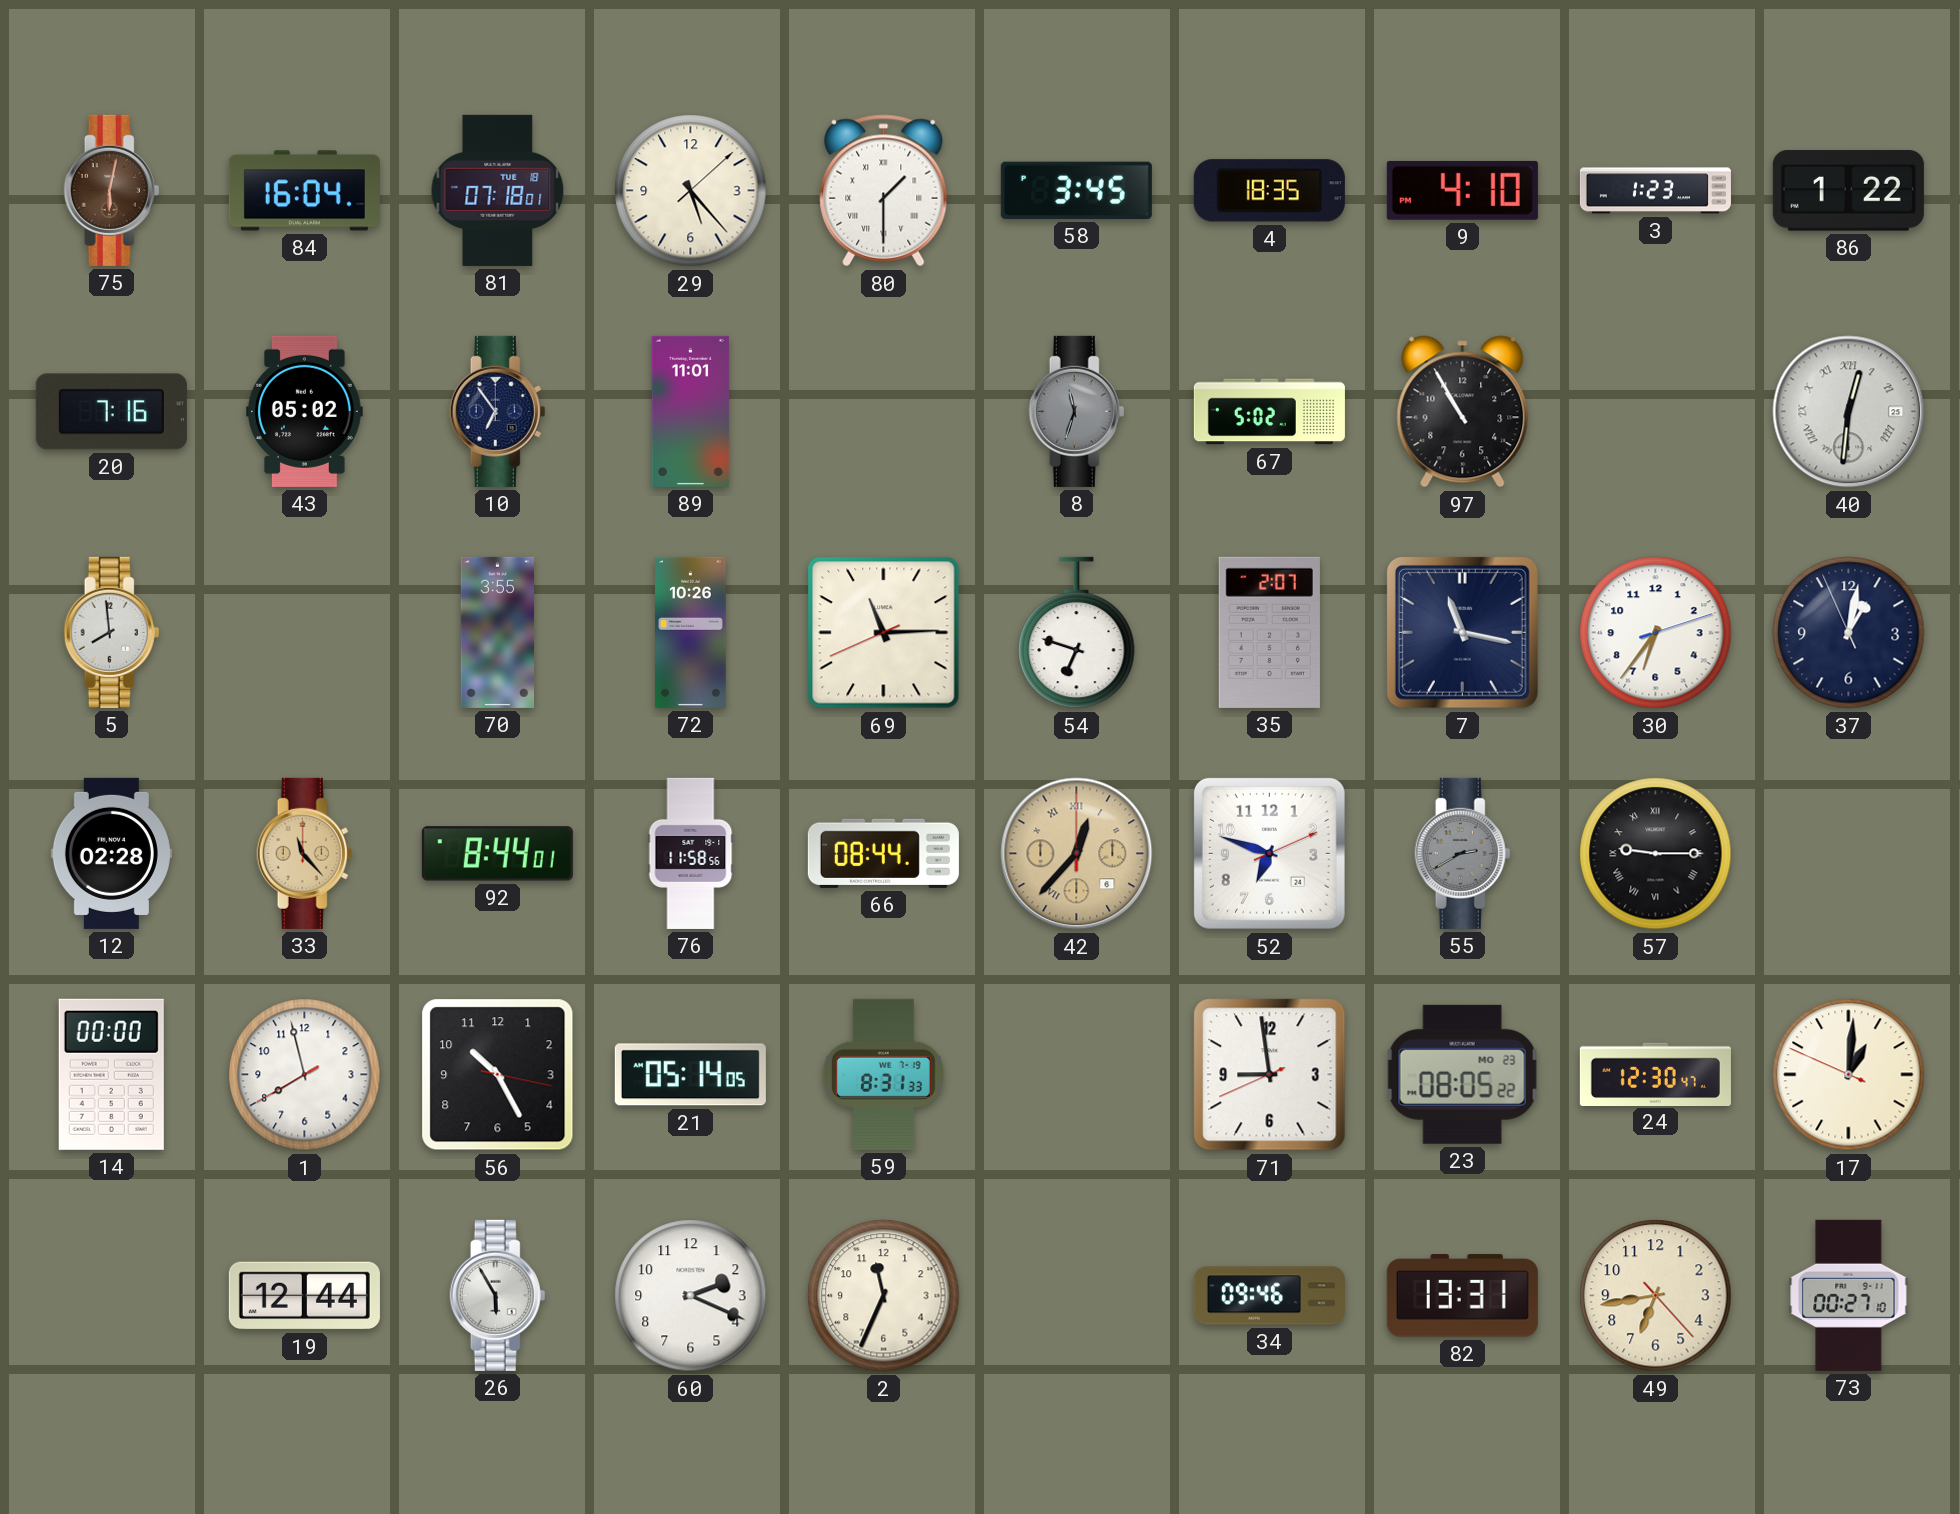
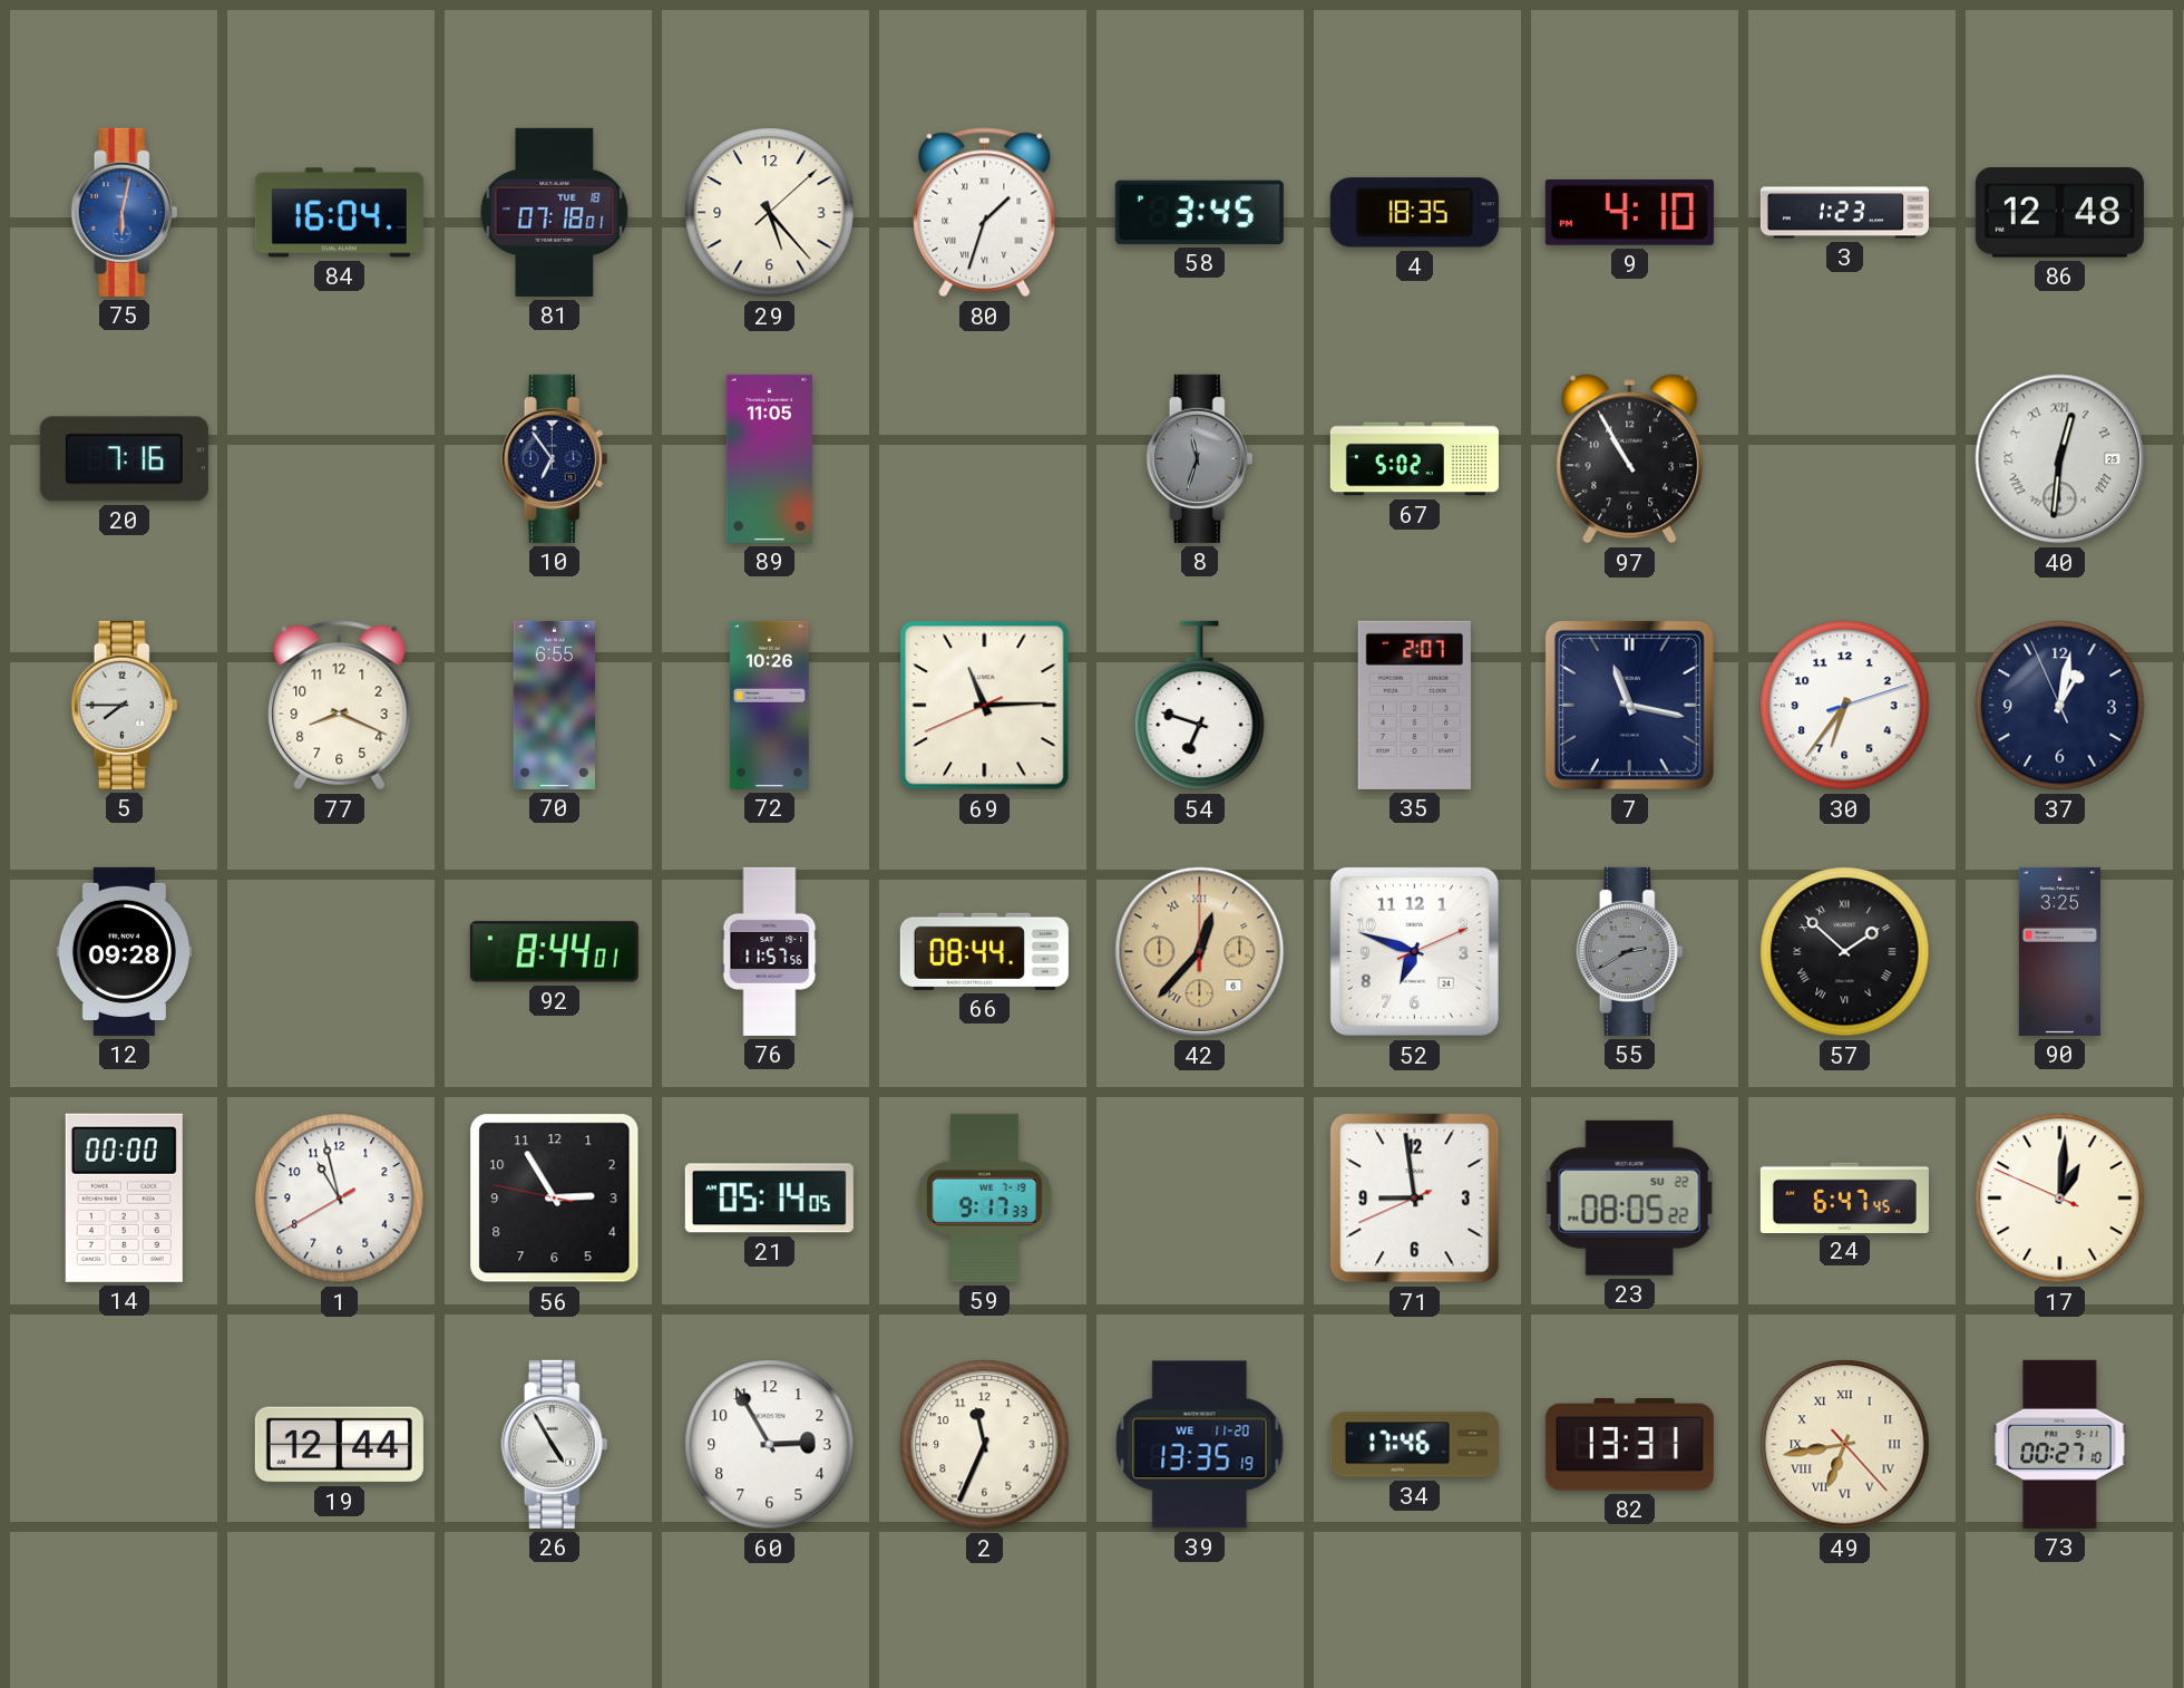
75 dial: brown -> blue
80: 1:30 -> 1:33
86: 1:22 -> 12:48
43: 05:02 -> none
89: 11:01 -> 11:05
5: 7:59 -> 7:45
77: none -> 8:19
70: 3:55 -> 6:55
12: 02:28 -> 09:28
33: 11:23 -> none
76: 11:58 -> 11:57
57: 9:15 -> 1:52
90: none -> 3:25
1: 7:57 -> 10:57
56: 10:25 -> 2:54
59: 8:31 -> 9:17
23 date: MO 23 -> SU 22
24: 12:30 -> 6:47
26: 5:55 -> 4:55
60: 2:19 -> 2:55
39: none -> 13:35
34: 09:46 -> 17:46
49 numerals: Arabic -> Roman
